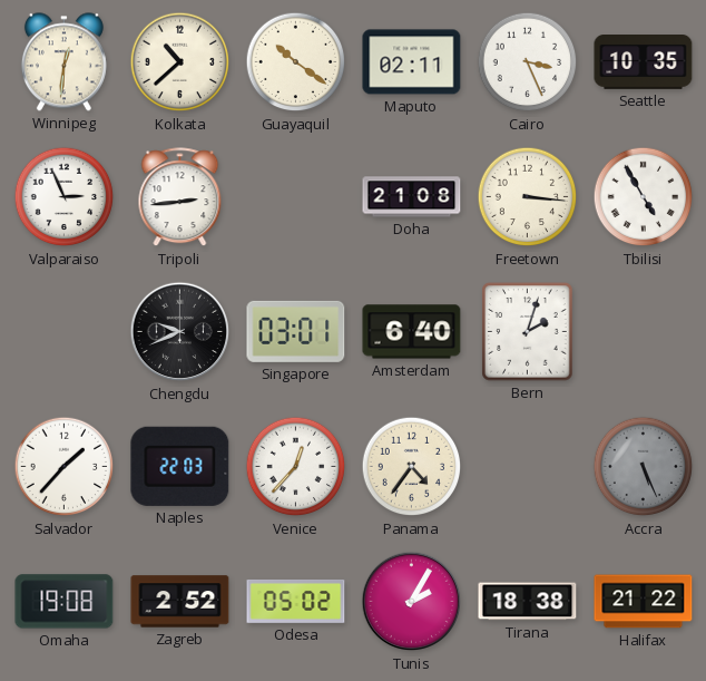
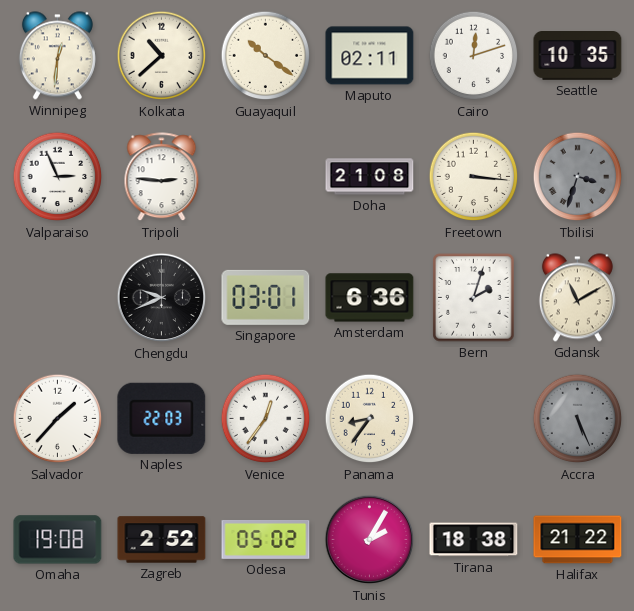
Cairo: 3:26 -> 12:12
Tripoli: 2:44 -> 2:46
Tbilisi: 4:55 -> 3:33
Tbilisi dial: white -> grey
Amsterdam: 6:40 -> 6:36
Gdansk: none -> 11:10
Venice: 12:37 -> 12:36
Panama: 4:36 -> 8:36
